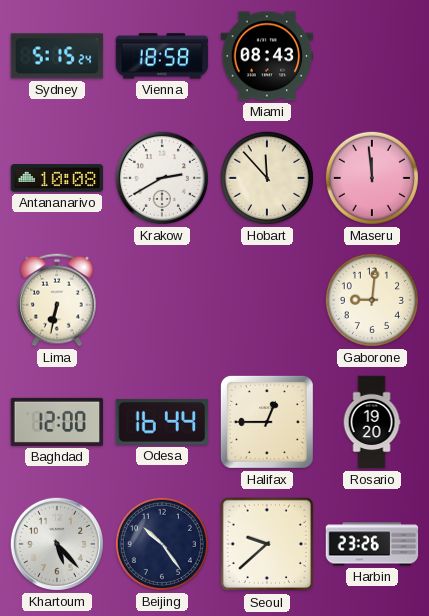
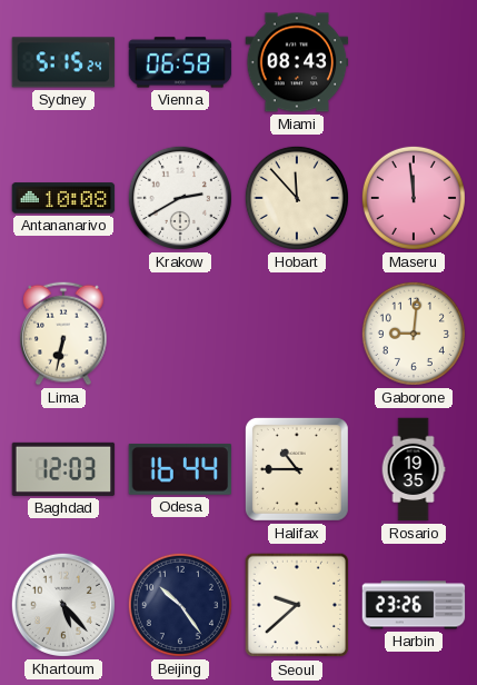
Vienna: 18:58 -> 06:58
Baghdad: 12:00 -> 12:03
Halifax: 12:45 -> 10:45
Rosario: 19:20 -> 19:35
